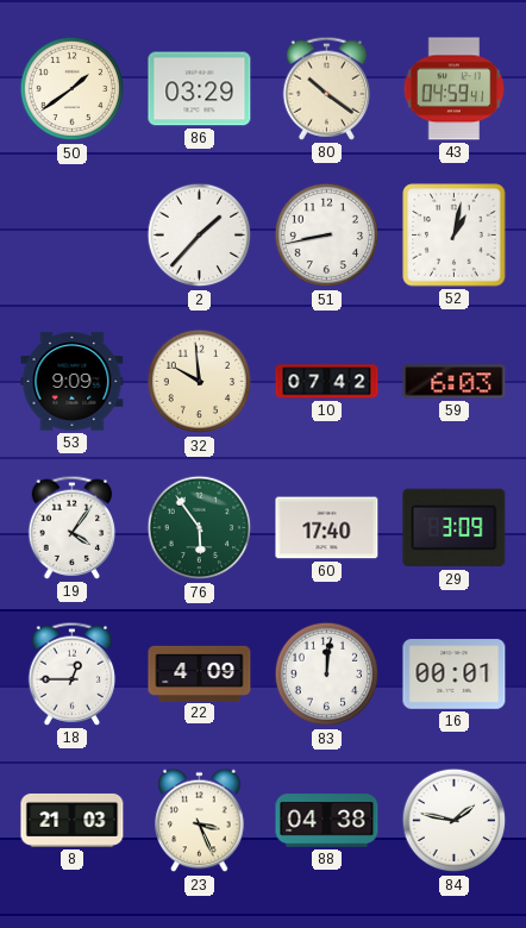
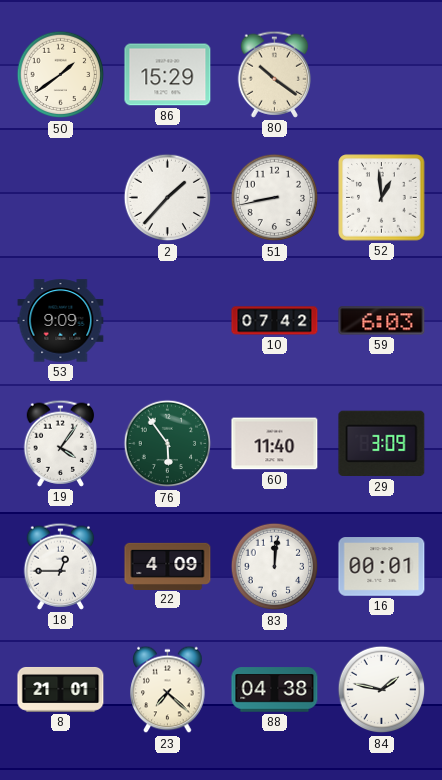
86: 03:29 -> 15:29
43: 04:59 -> none
52: 1:02 -> 12:59
32: 9:59 -> none
60: 17:40 -> 11:40
8: 21:03 -> 21:01
23: 3:26 -> 7:22
